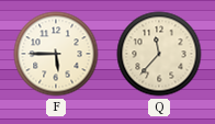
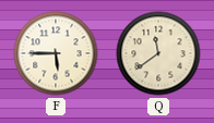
Q: 11:37 -> 11:39
